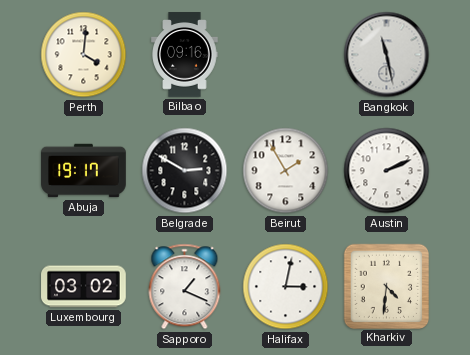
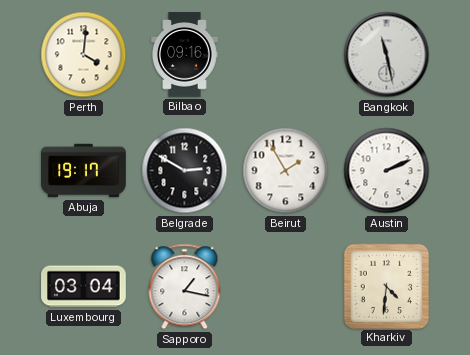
Luxembourg: 03:02 -> 03:04
Sapporo: 1:19 -> 1:17
Halifax: 3:02 -> none
